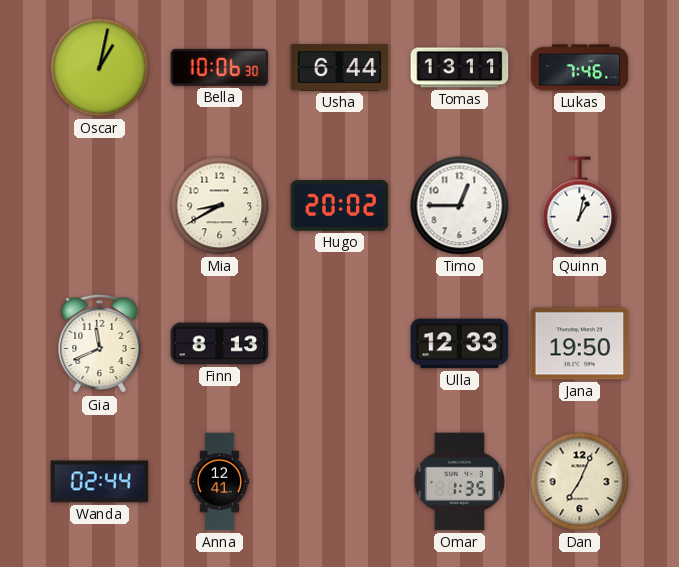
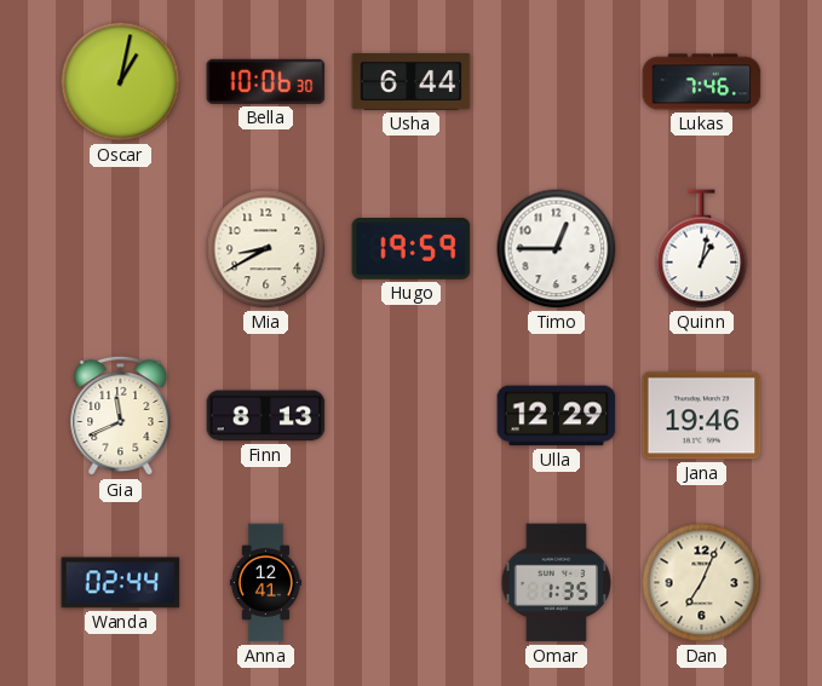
Tomas: 13:11 -> none
Hugo: 20:02 -> 19:59
Ulla: 12:33 -> 12:29
Jana: 19:50 -> 19:46
